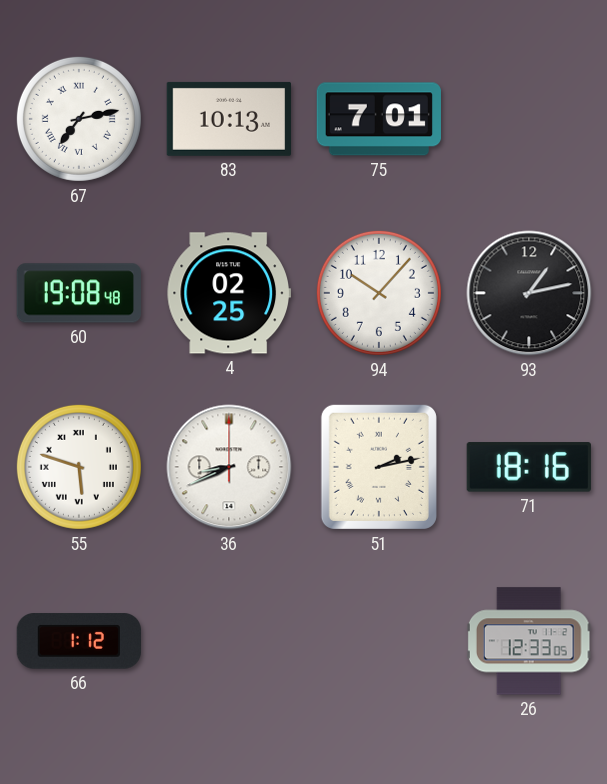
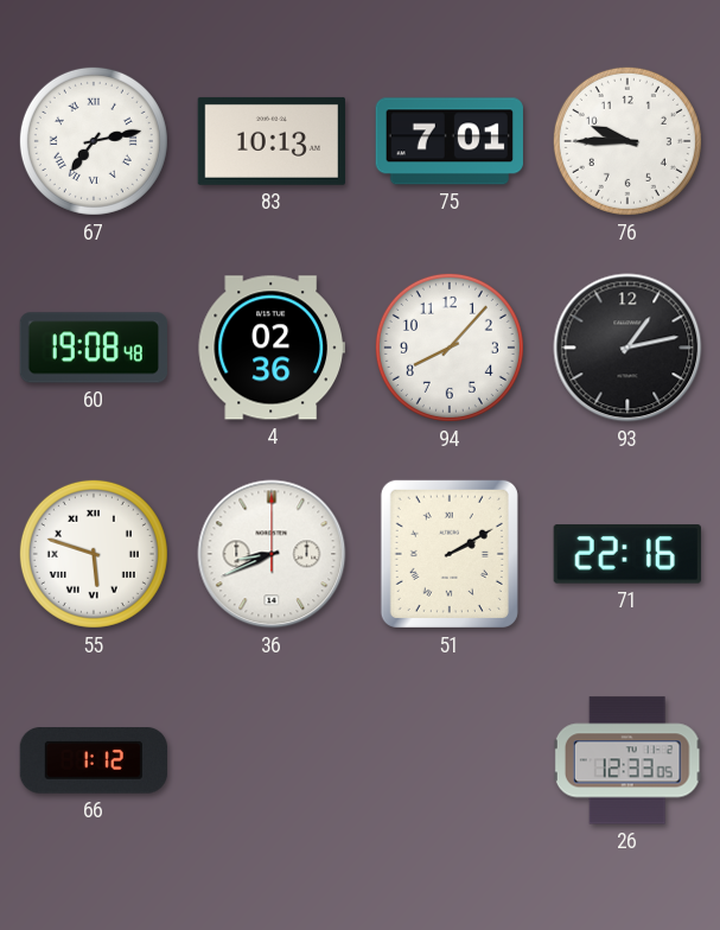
76: none -> 9:45
4: 02:25 -> 02:36
94: 10:07 -> 8:07
51: 2:13 -> 2:10
71: 18:16 -> 22:16
